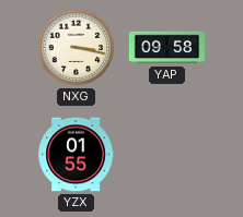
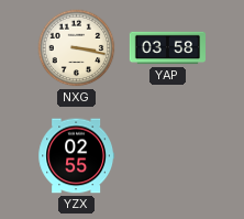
YAP: 09:58 -> 03:58
YZX: 01:55 -> 02:55
